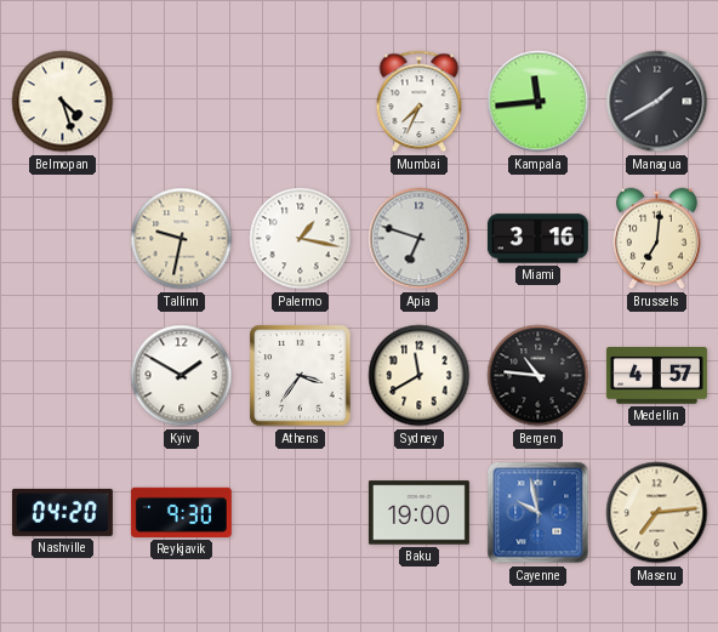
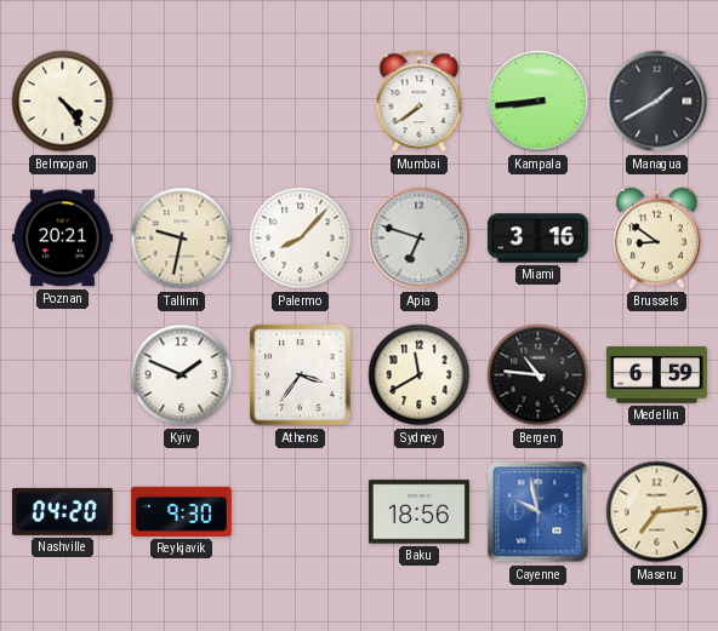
Belmopan: 4:27 -> 4:24
Mumbai: 7:34 -> 7:39
Kampala: 11:44 -> 8:44
Poznan: none -> 20:21
Palermo: 1:17 -> 8:07
Brussels: 7:01 -> 8:51
Kyiv: 1:50 -> 1:49
Medellin: 4:57 -> 6:59
Baku: 19:00 -> 18:56
